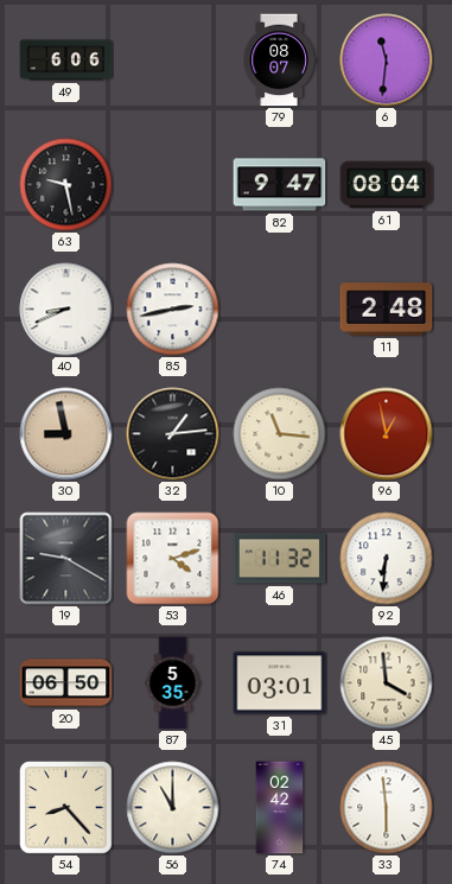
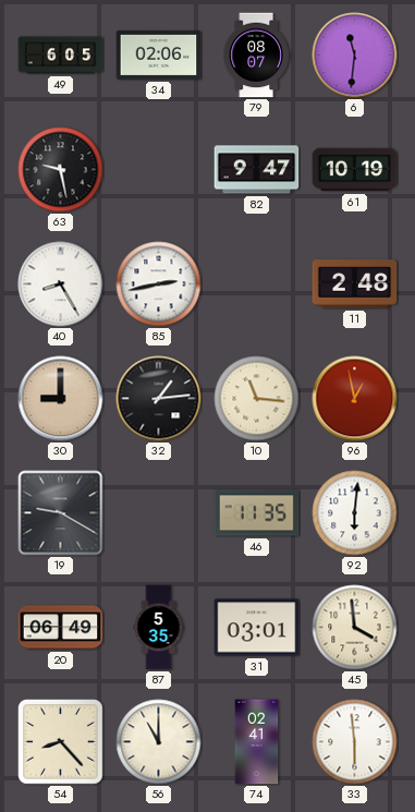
49: 6:06 -> 6:05
34: none -> 02:06
61: 08:04 -> 10:19
40: 8:41 -> 8:25
30: 8:58 -> 9:00
53: 4:12 -> none
46: 11:32 -> 11:35
92: 6:31 -> 6:01
20: 06:50 -> 06:49
74: 02:42 -> 02:41
